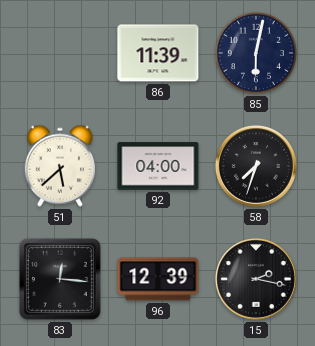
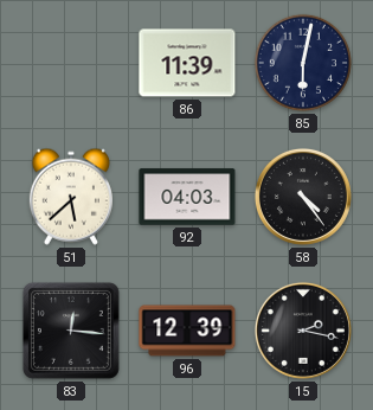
92: 04:00 -> 04:03
58: 7:33 -> 4:24
